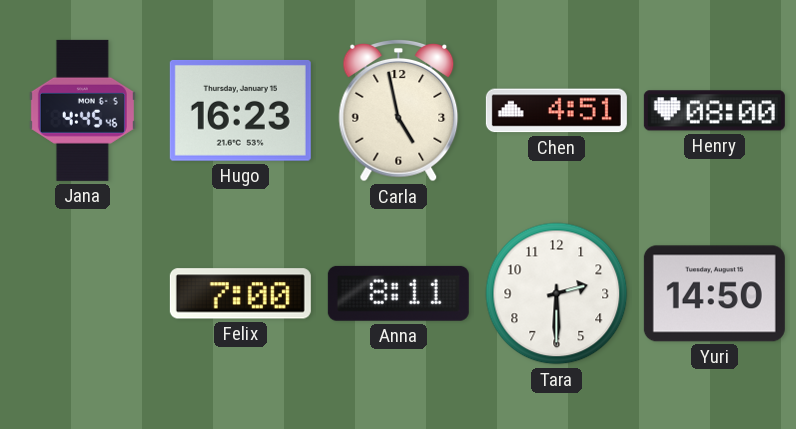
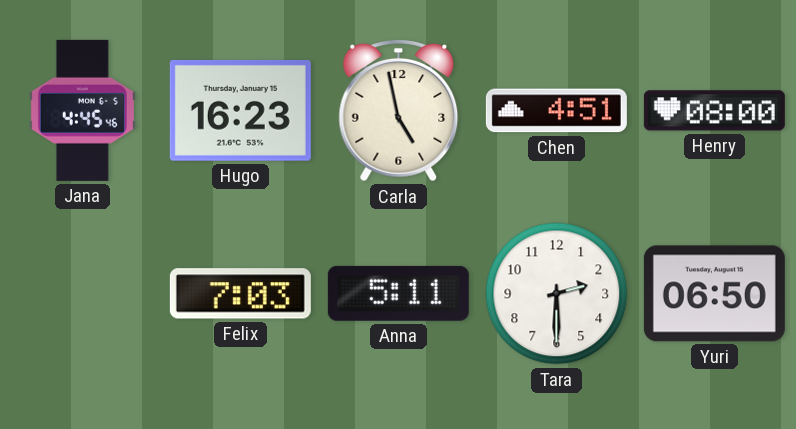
Felix: 7:00 -> 7:03
Anna: 8:11 -> 5:11
Yuri: 14:50 -> 06:50
